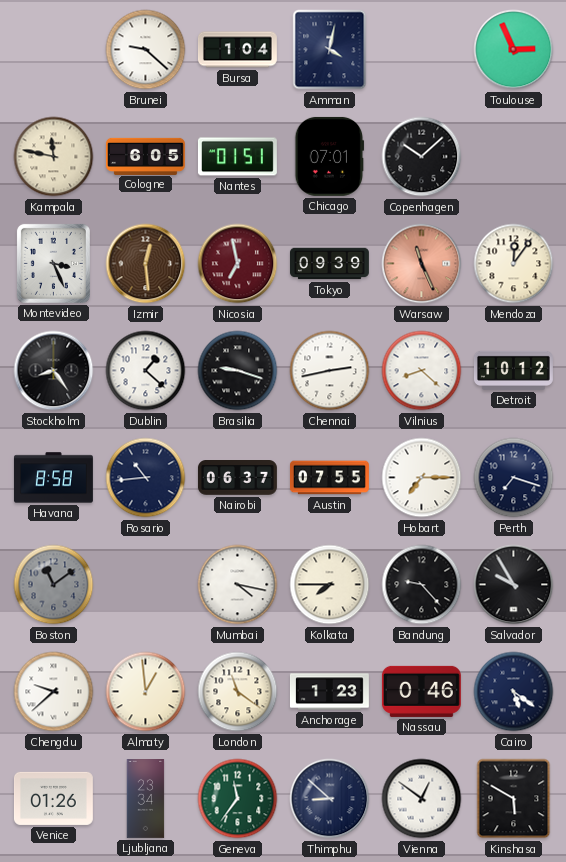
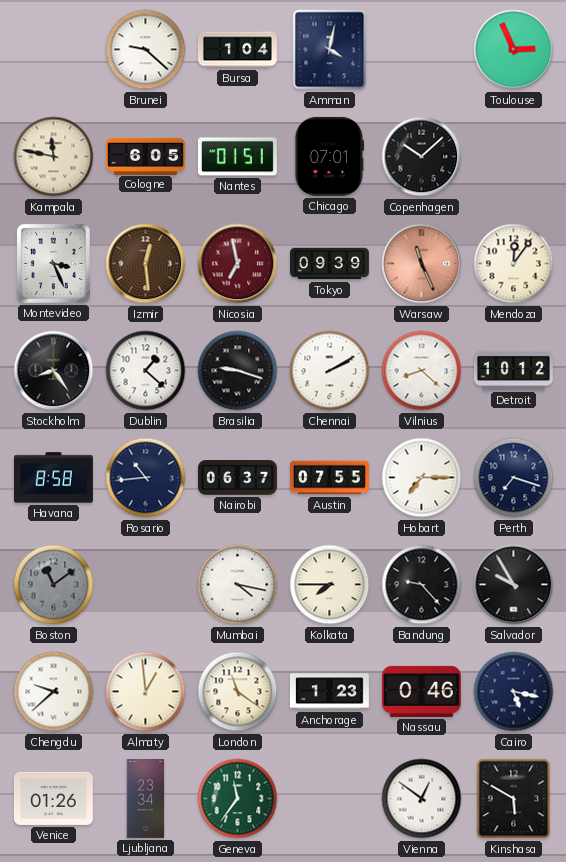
Chennai: 2:43 -> 2:10
Cairo: 5:21 -> 5:17
Thimphu: 8:52 -> none
